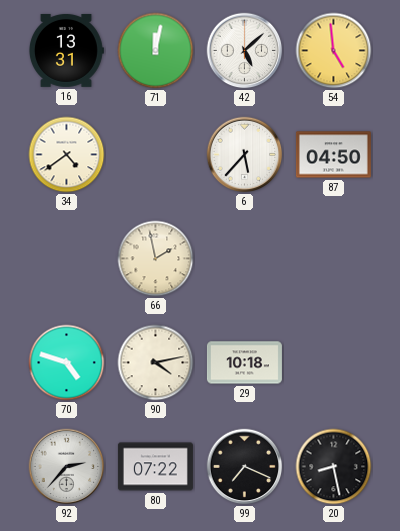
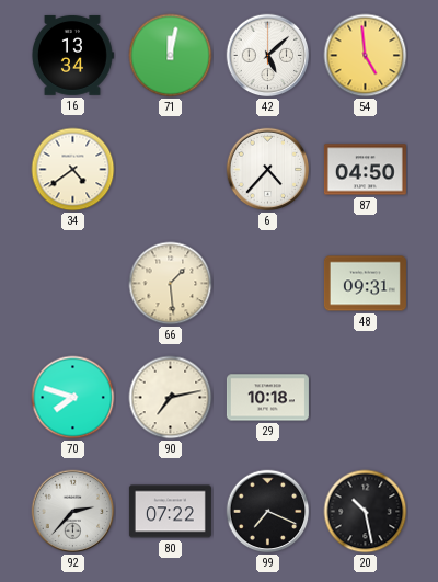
16: 13:31 -> 13:34
6: 5:37 -> 4:37
66: 1:58 -> 1:29
48: none -> 09:31
70: 4:48 -> 7:48
90: 4:13 -> 7:13
20: 8:28 -> 10:28
